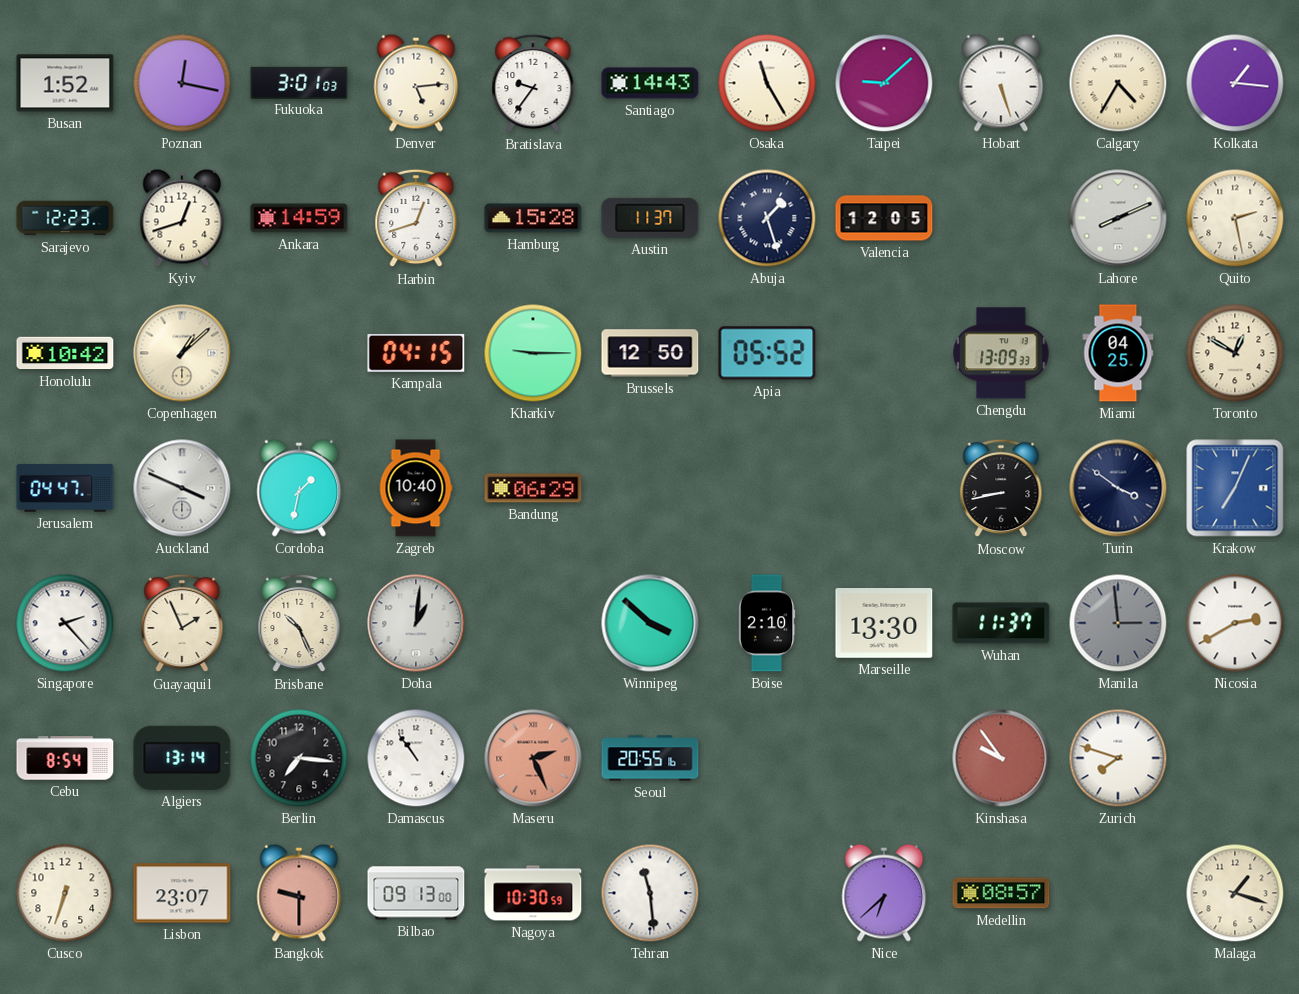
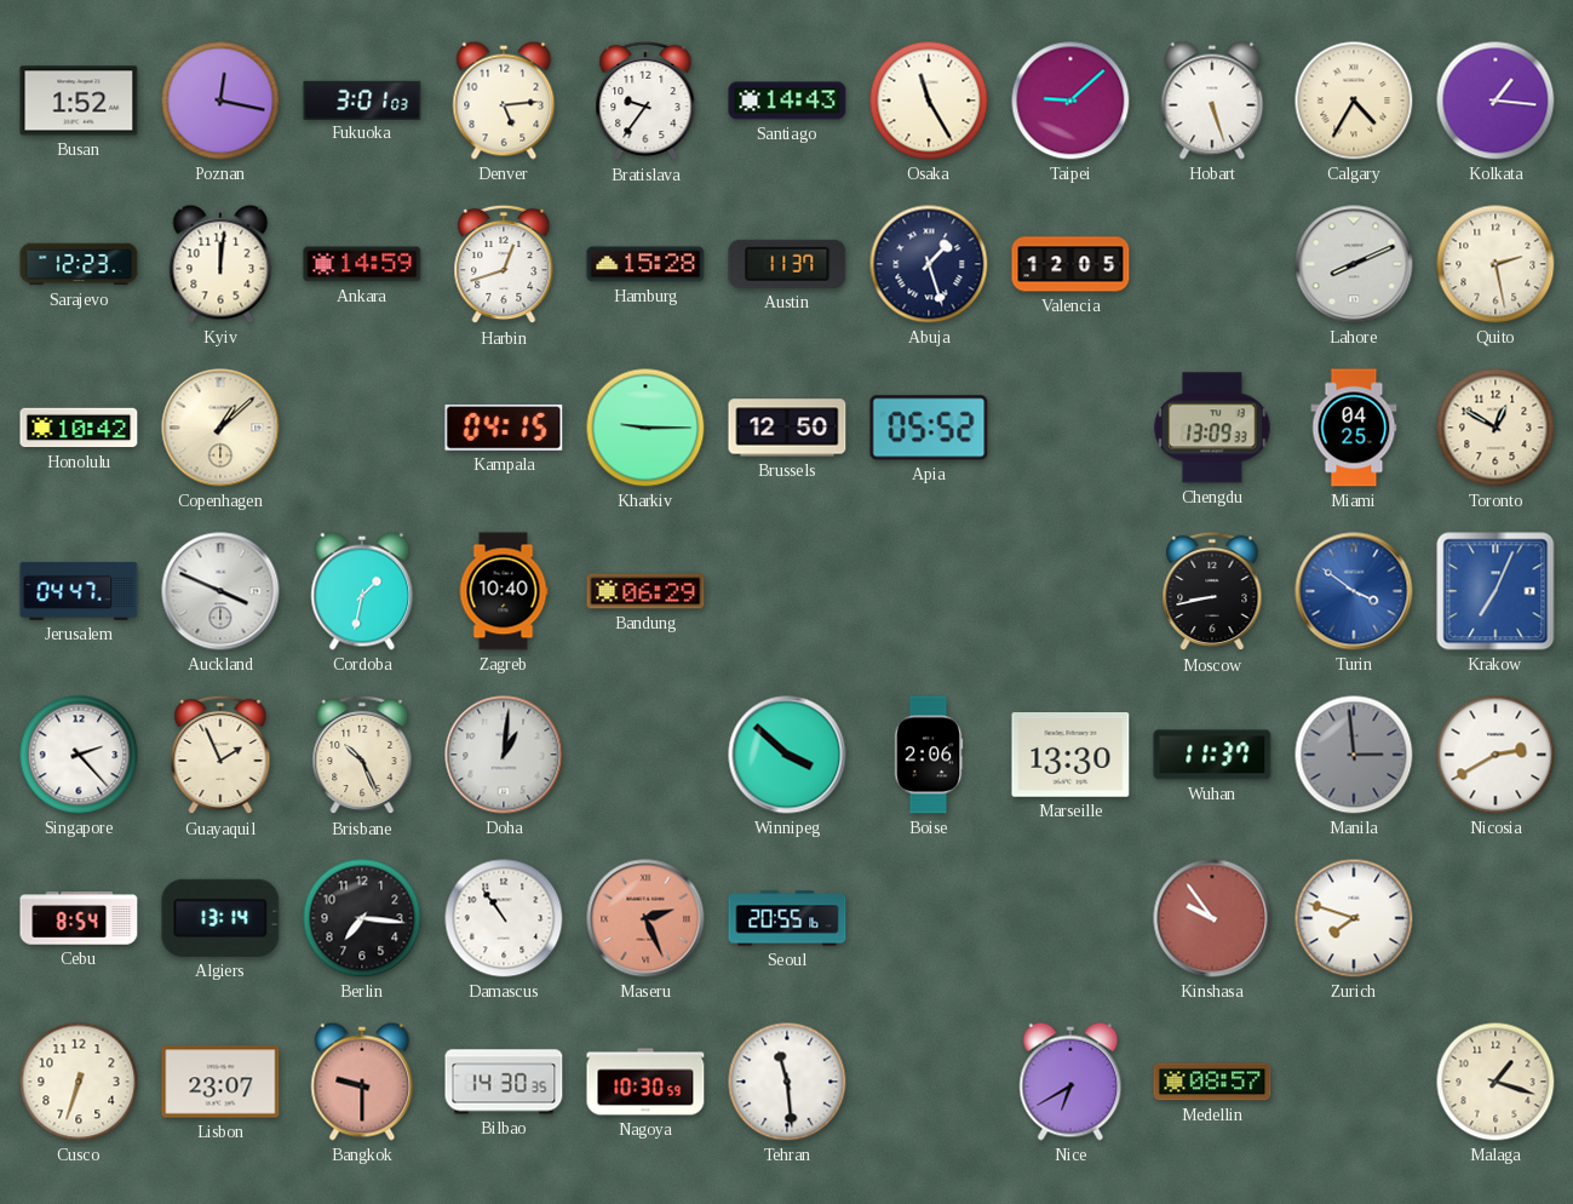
Kyiv: 12:42 -> 12:01
Turin dial: navy -> blue
Boise: 2:10 -> 2:06
Bilbao: 09:13 -> 14:30
Nice: 6:38 -> 6:40
